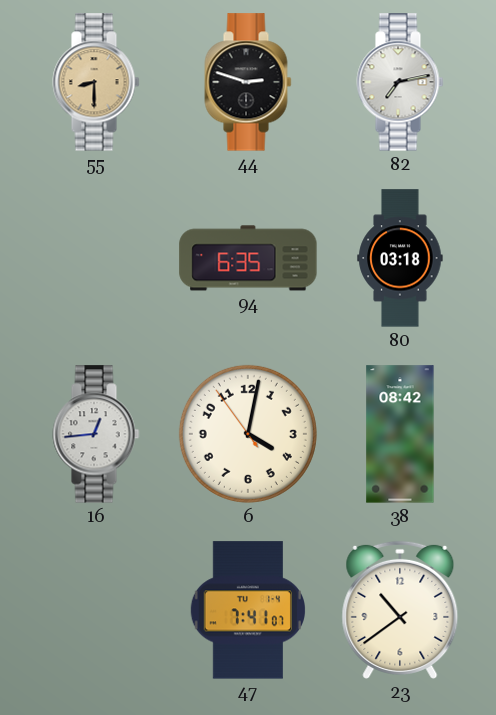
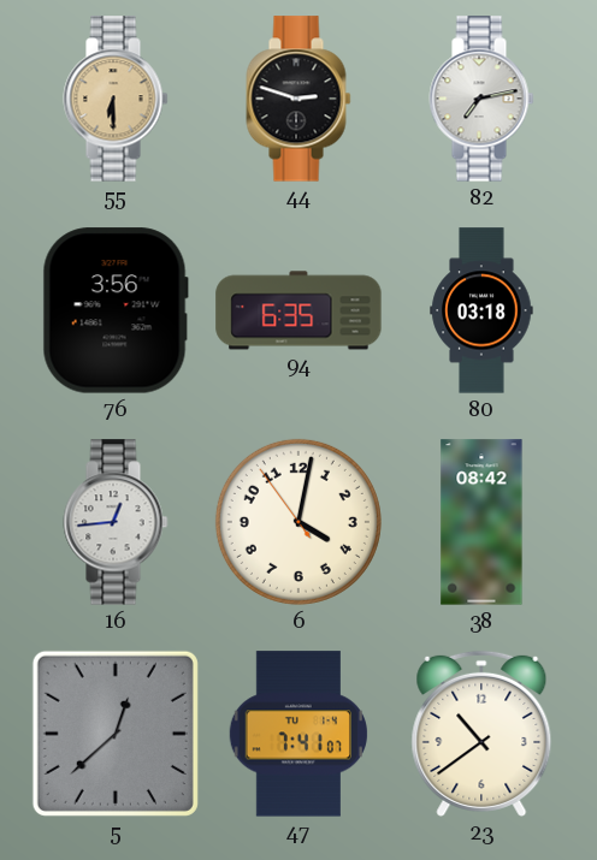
55: 8:30 -> 6:30
76: none -> 3:56
5: none -> 12:38
